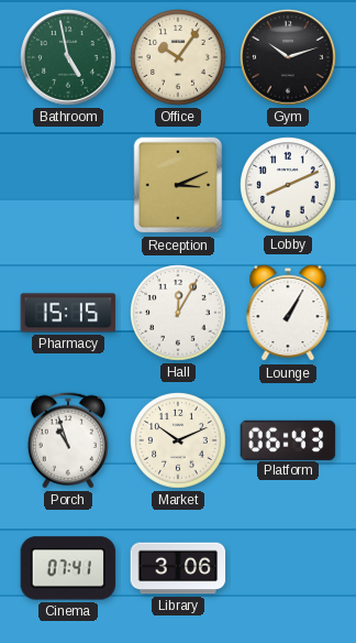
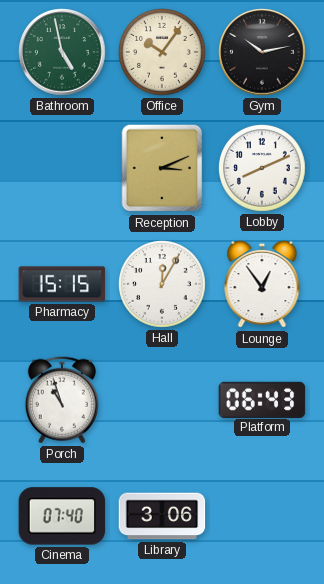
Gym: 10:12 -> 10:13
Lounge: 1:05 -> 12:54
Market: 10:11 -> none
Cinema: 07:41 -> 07:40
